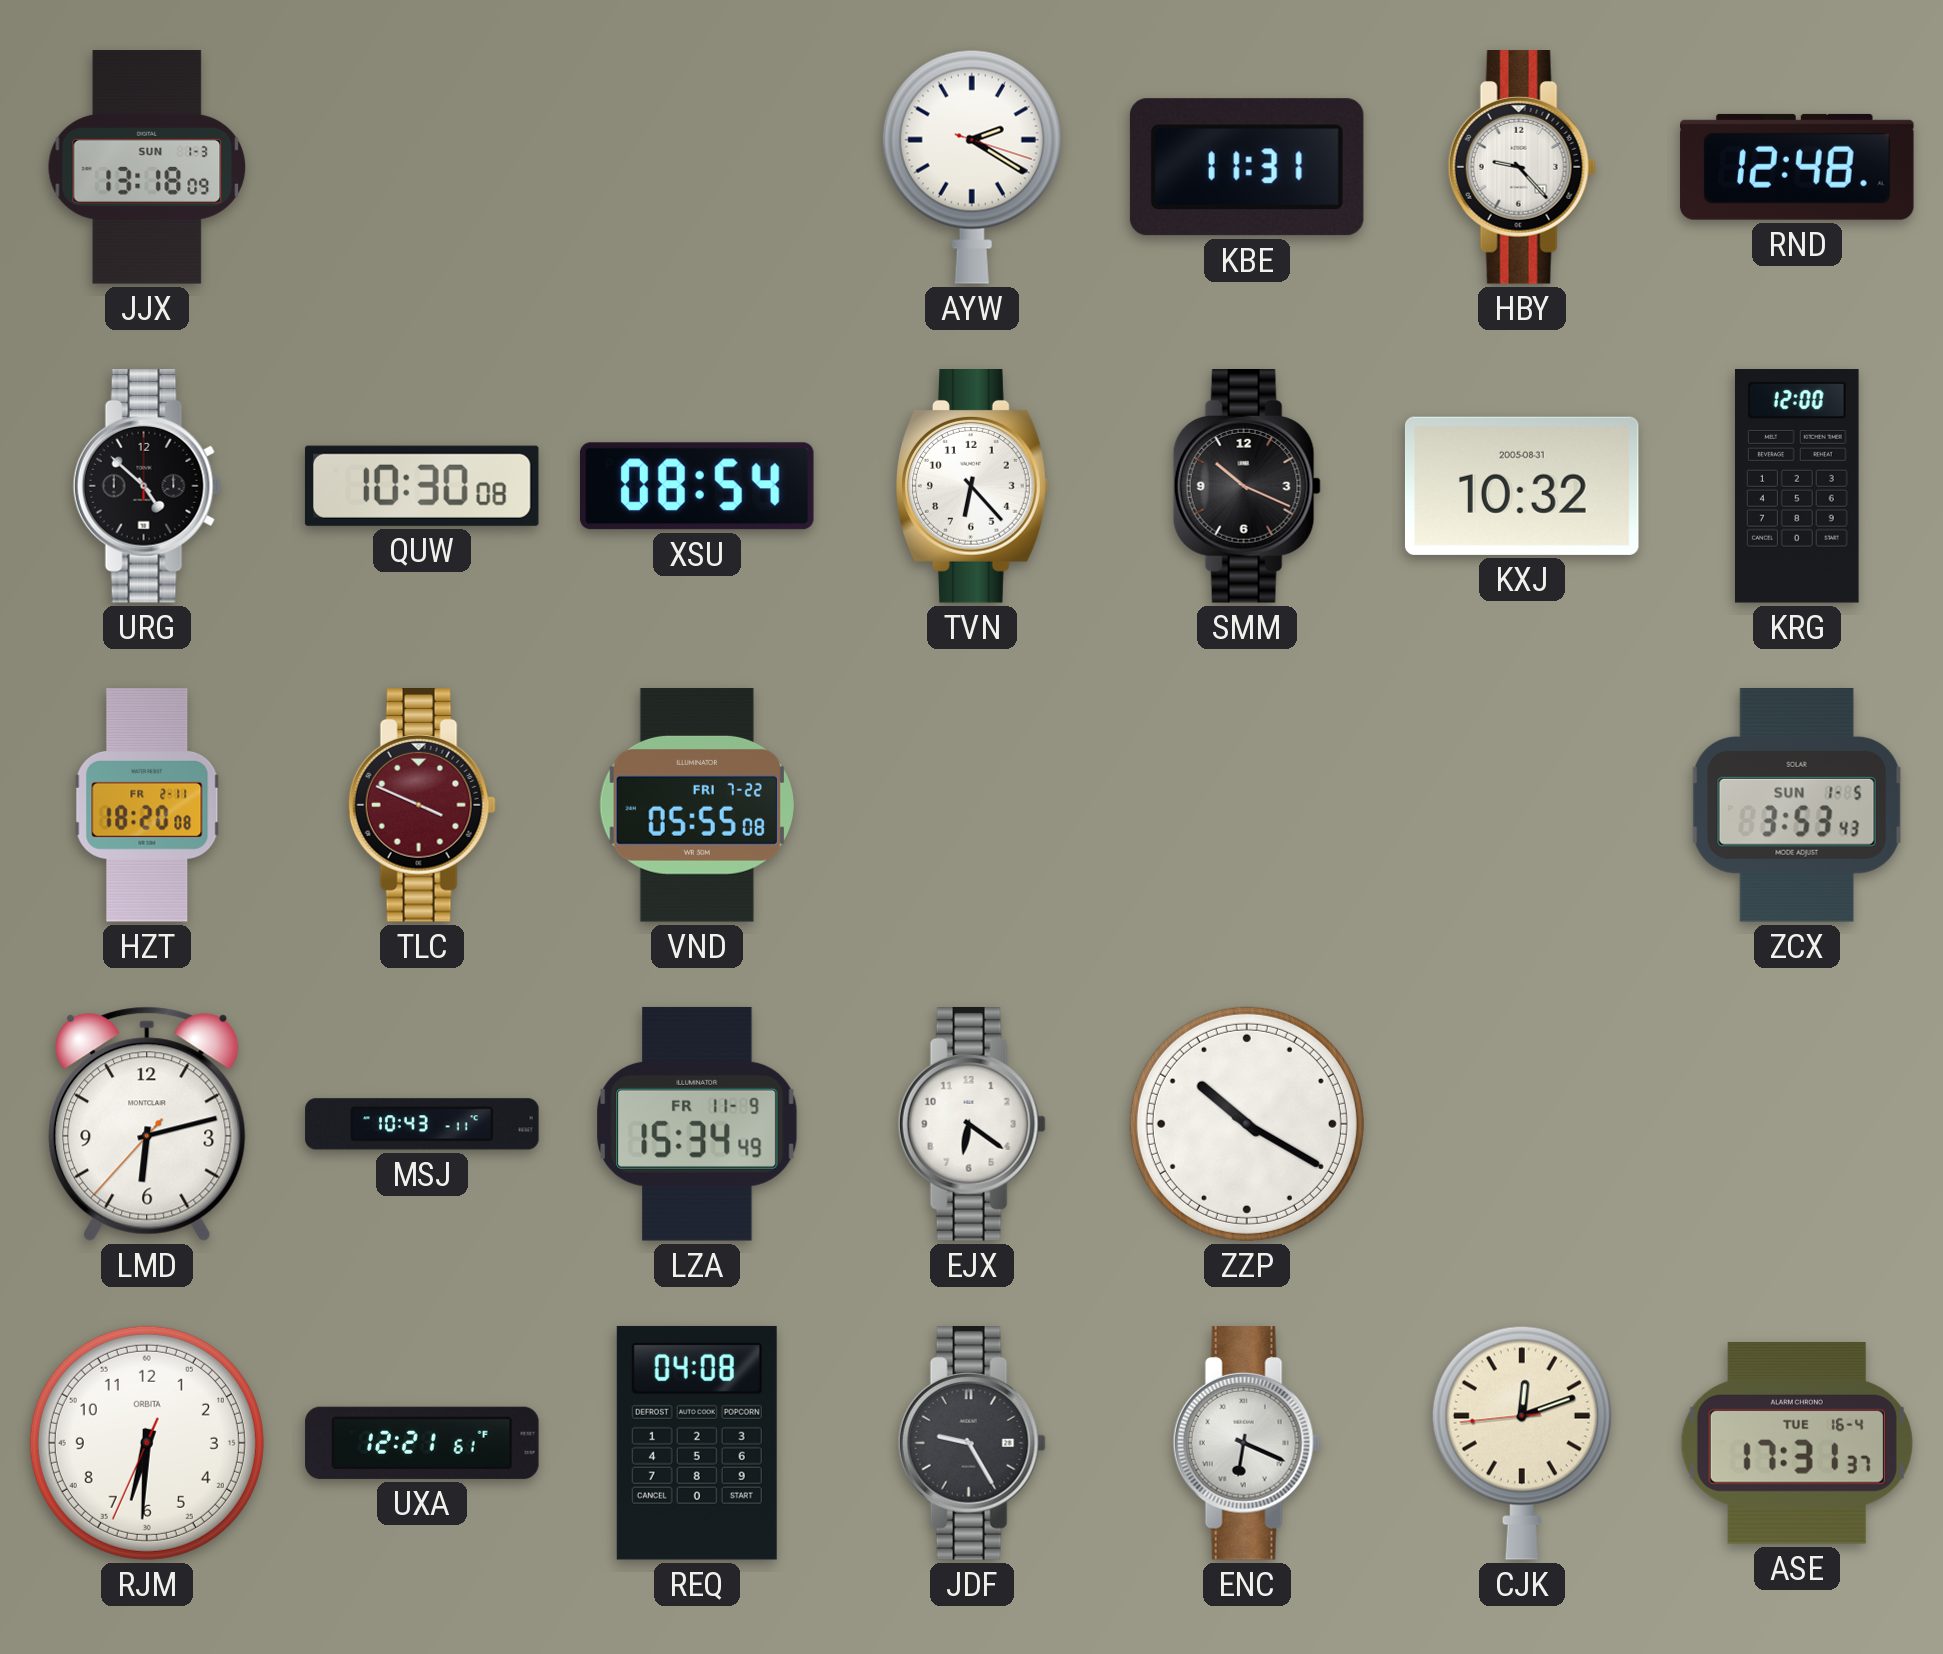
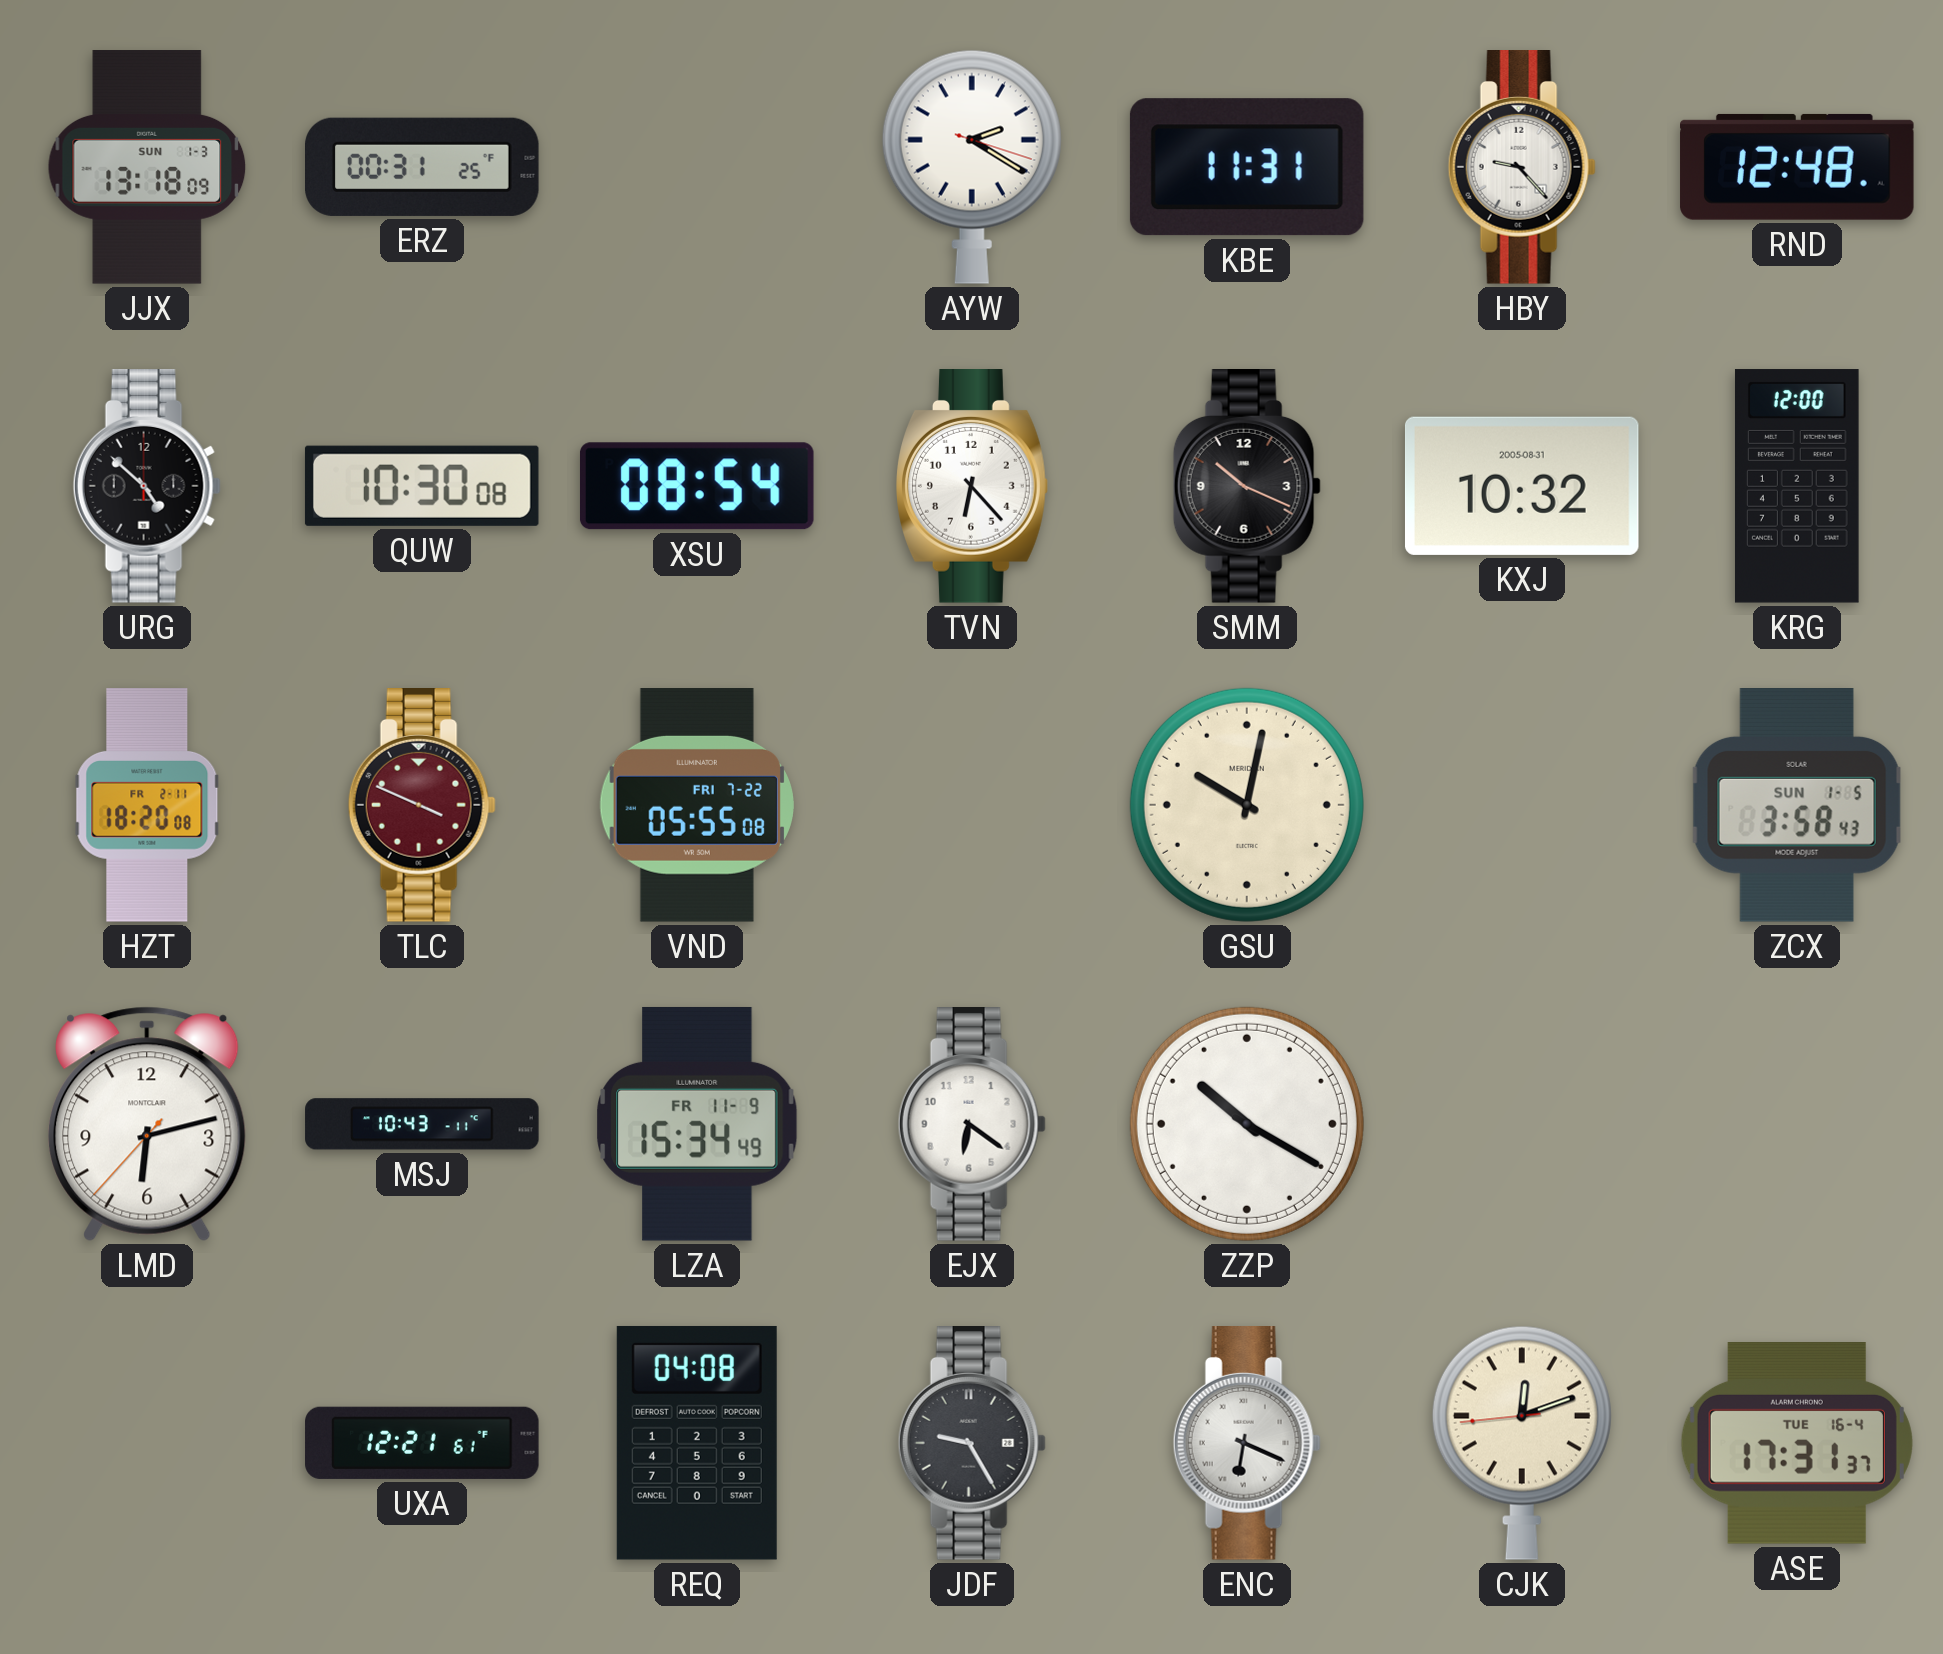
ERZ: none -> 00:31
GSU: none -> 10:02
ZCX: 3:53 -> 3:58
RJM: 6:30 -> none
